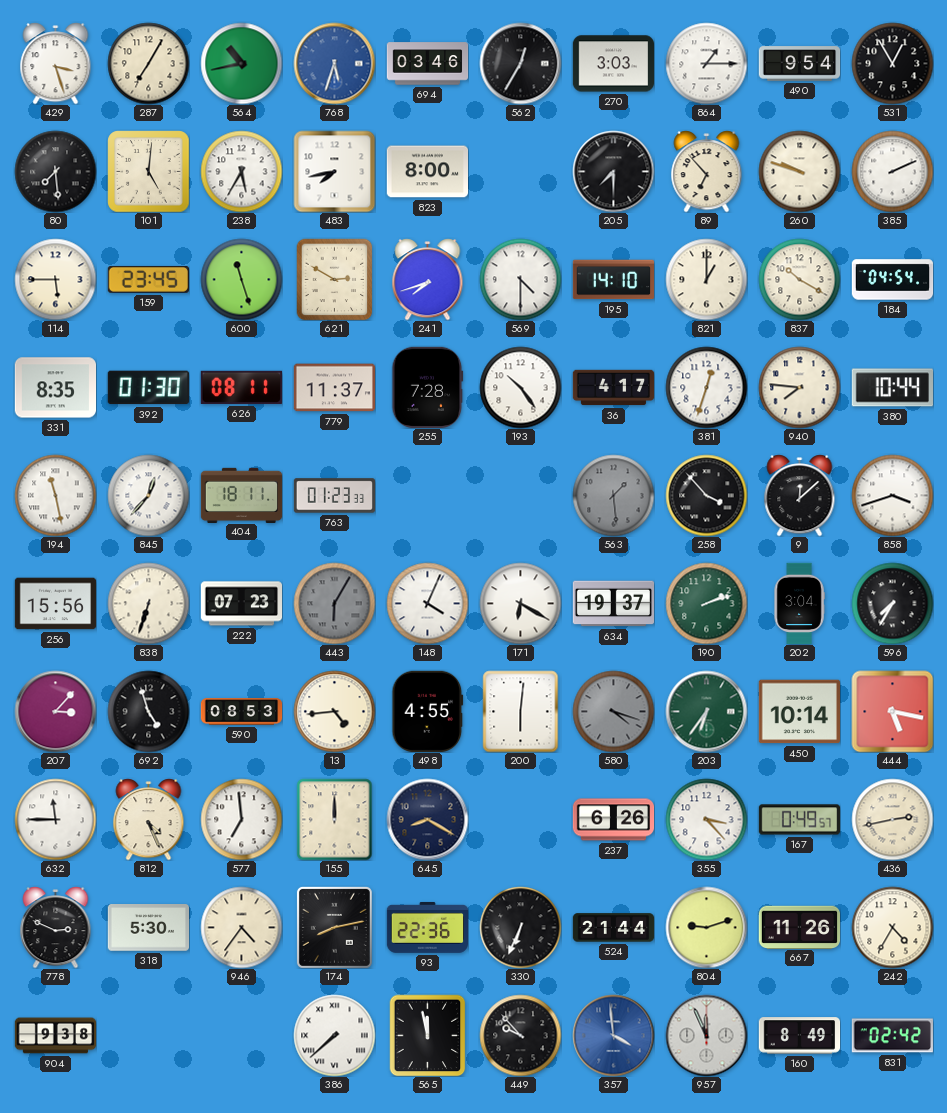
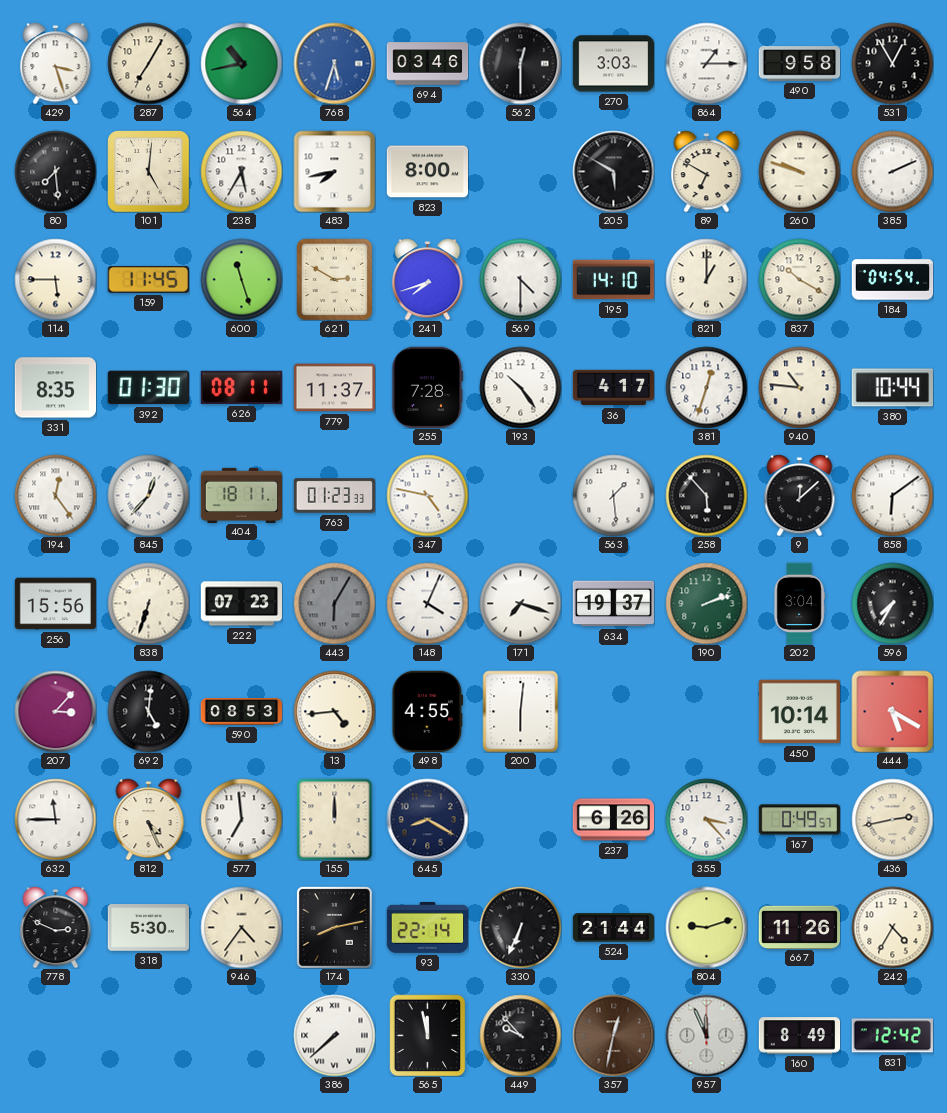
562: 12:35 -> 12:30
490: 9:54 -> 9:58
205: 7:30 -> 5:50
89: 6:53 -> 6:50
159: 23:45 -> 11:45
940: 7:46 -> 10:46
194: 11:28 -> 12:24
347: none -> 4:47
563 dial: grey -> white
258: 3:53 -> 5:53
858: 3:42 -> 6:09
171: 6:20 -> 7:18
692: 4:57 -> 5:01
580: 4:18 -> none
203: 6:36 -> none
444: 5:17 -> 5:20
93: 22:36 -> 22:14
904: 9:38 -> none
357: 3:59 -> 12:32
357 dial: blue -> brown
831: 02:42 -> 12:42
